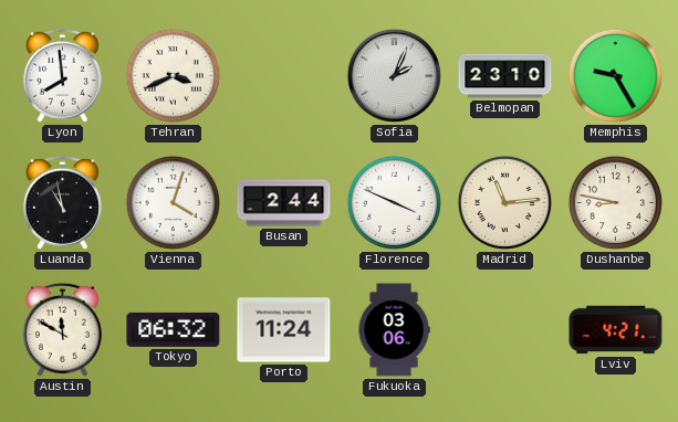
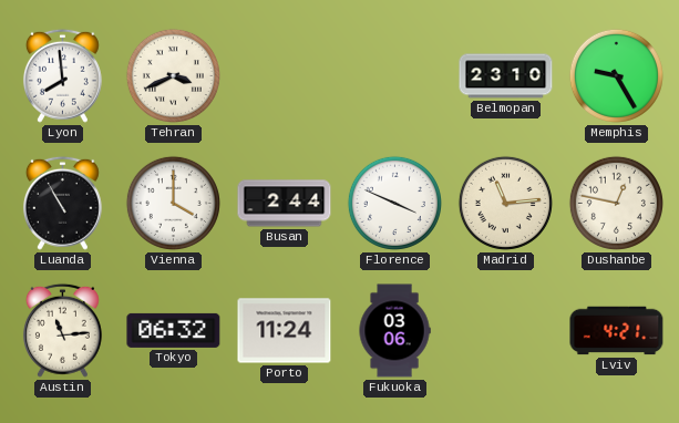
Sofia: 2:04 -> none
Luanda: 10:58 -> 10:55
Vienna: 4:03 -> 4:00
Dushanbe: 8:47 -> 12:47
Austin: 11:50 -> 11:14
